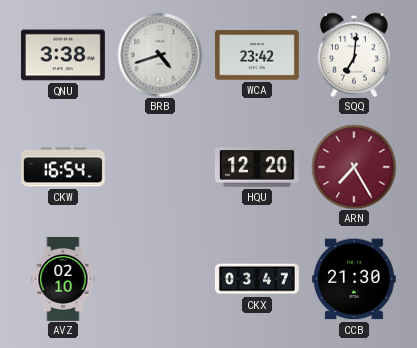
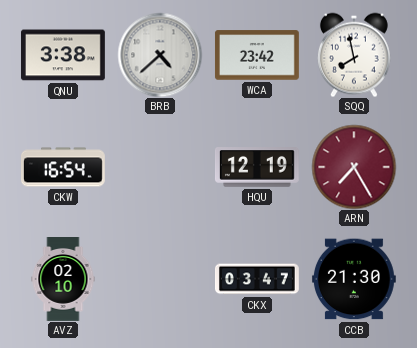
BRB: 4:42 -> 4:38
SQQ: 7:01 -> 7:58
HQU: 12:20 -> 12:19
